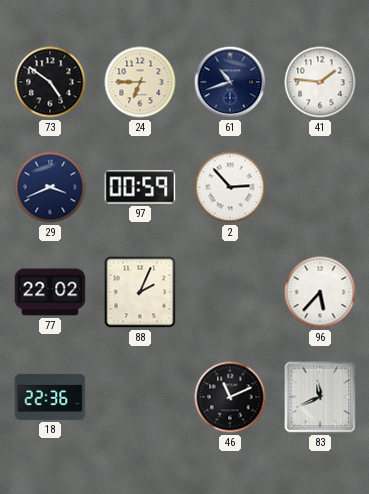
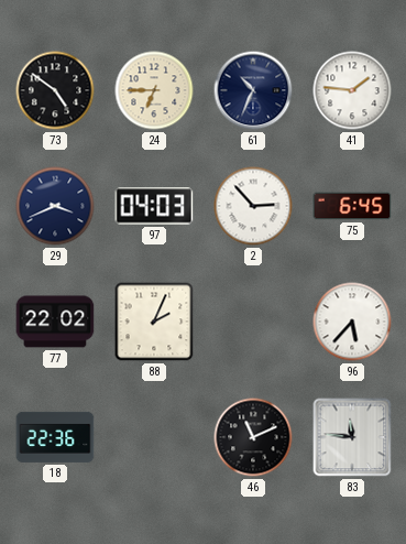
61: 10:42 -> 10:34
97: 00:59 -> 04:03
75: none -> 6:45
83: 11:41 -> 11:46
